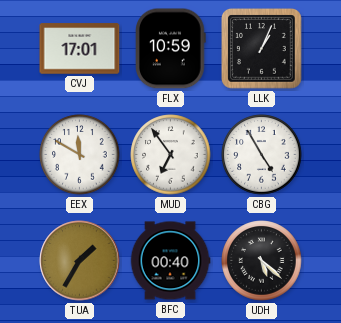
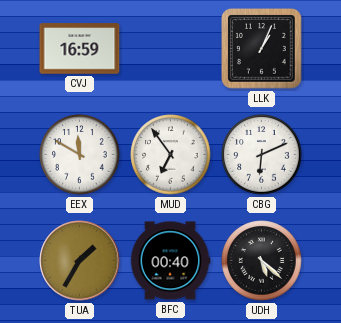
CVJ: 17:01 -> 16:59
FLX: 10:59 -> none
CBG: 4:55 -> 6:11
